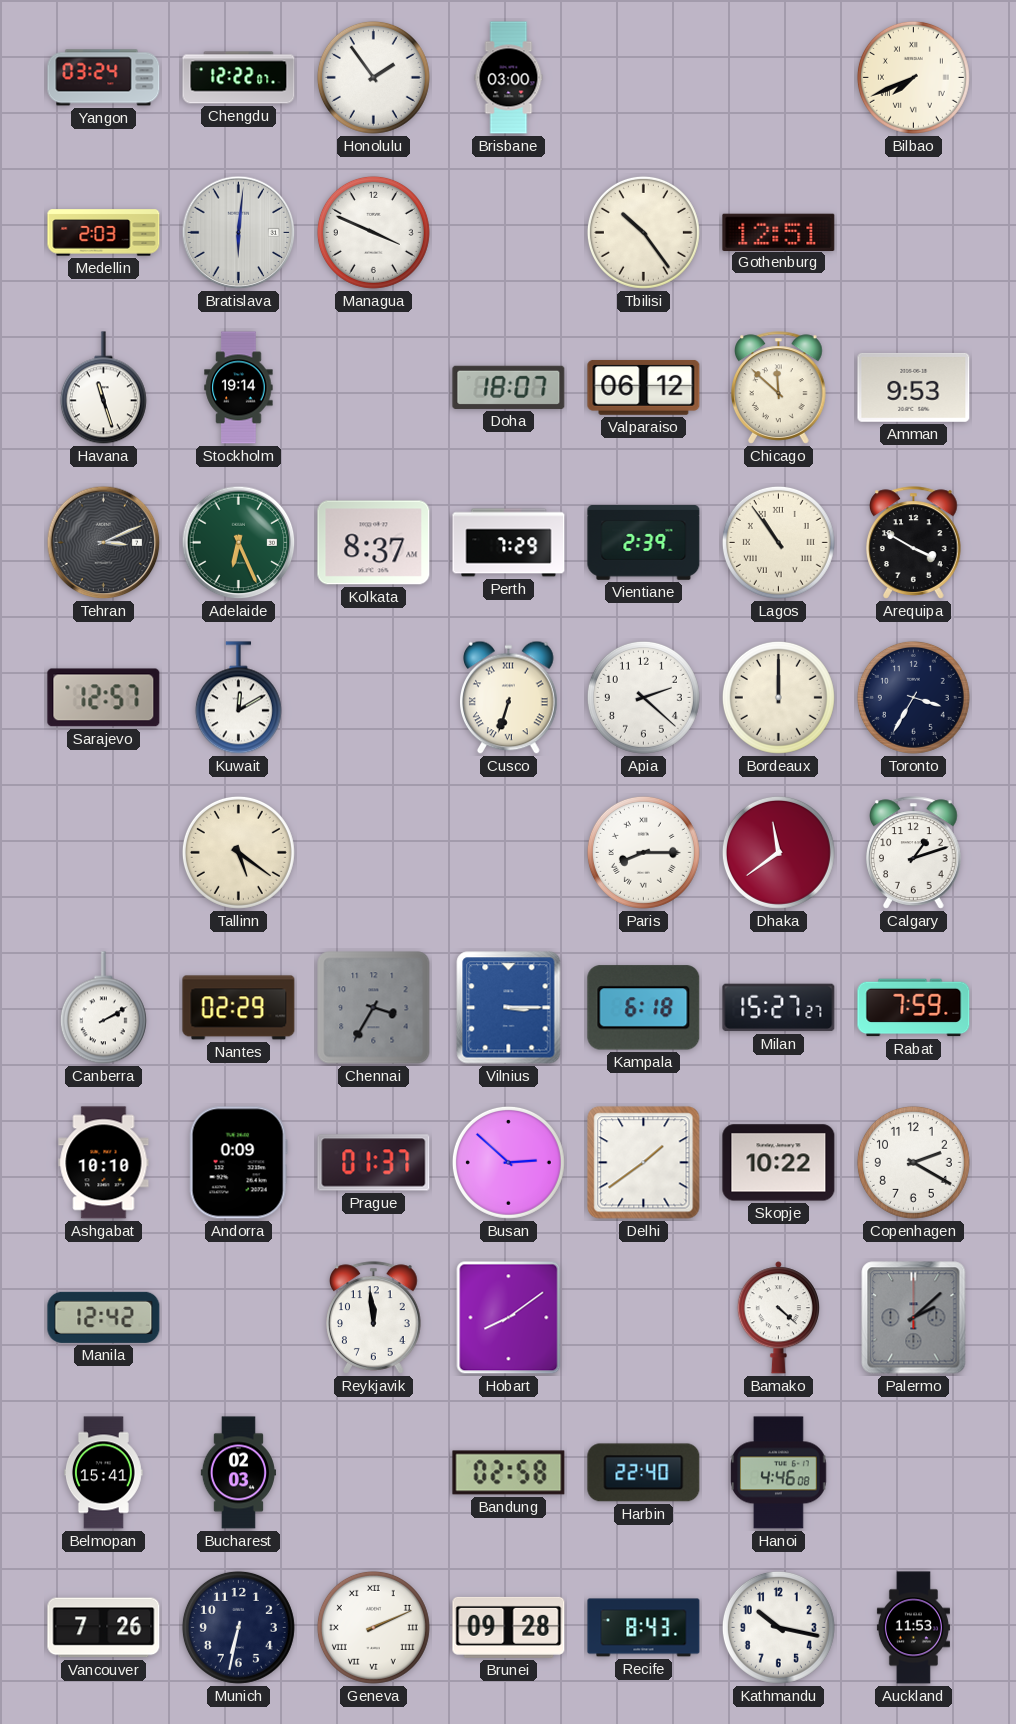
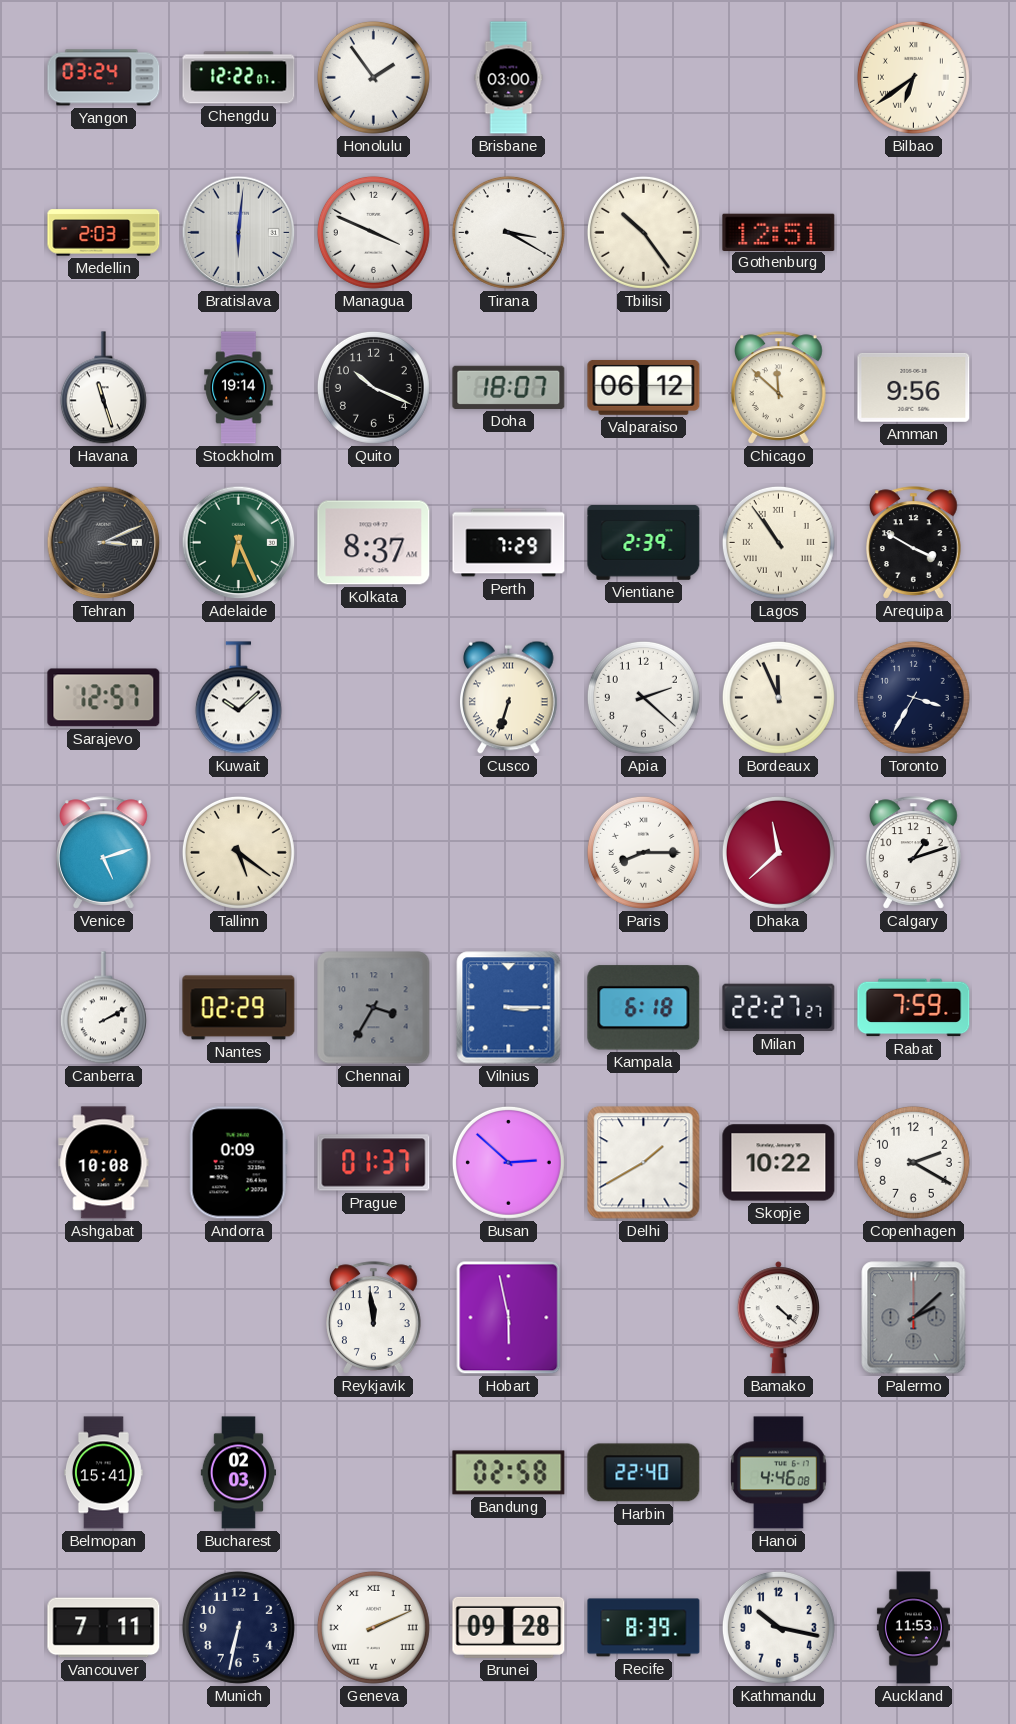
Bilbao: 7:41 -> 6:39
Tirana: none -> 3:20
Quito: none -> 10:19
Amman: 9:53 -> 9:56
Kuwait: 12:10 -> 10:08
Bordeaux: 12:00 -> 11:56
Venice: none -> 5:12
Dhaka: 11:39 -> 11:38
Milan: 15:27 -> 22:27
Ashgabat: 10:10 -> 10:08
Delhi: 1:39 -> 1:40
Manila: 12:42 -> none
Hobart: 8:09 -> 5:58
Vancouver: 7:26 -> 7:11
Recife: 8:43 -> 8:39
